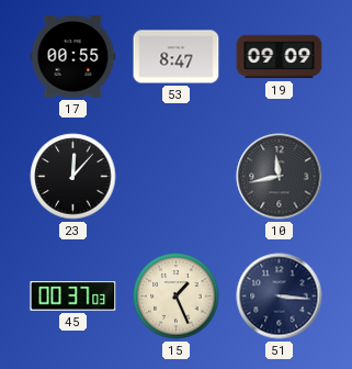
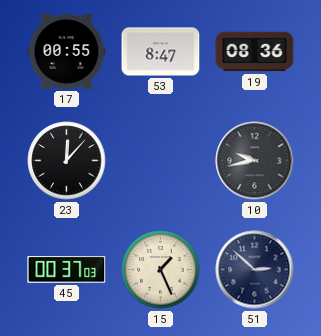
19: 09:09 -> 08:36
10: 11:43 -> 9:43
51: 3:16 -> 2:52
